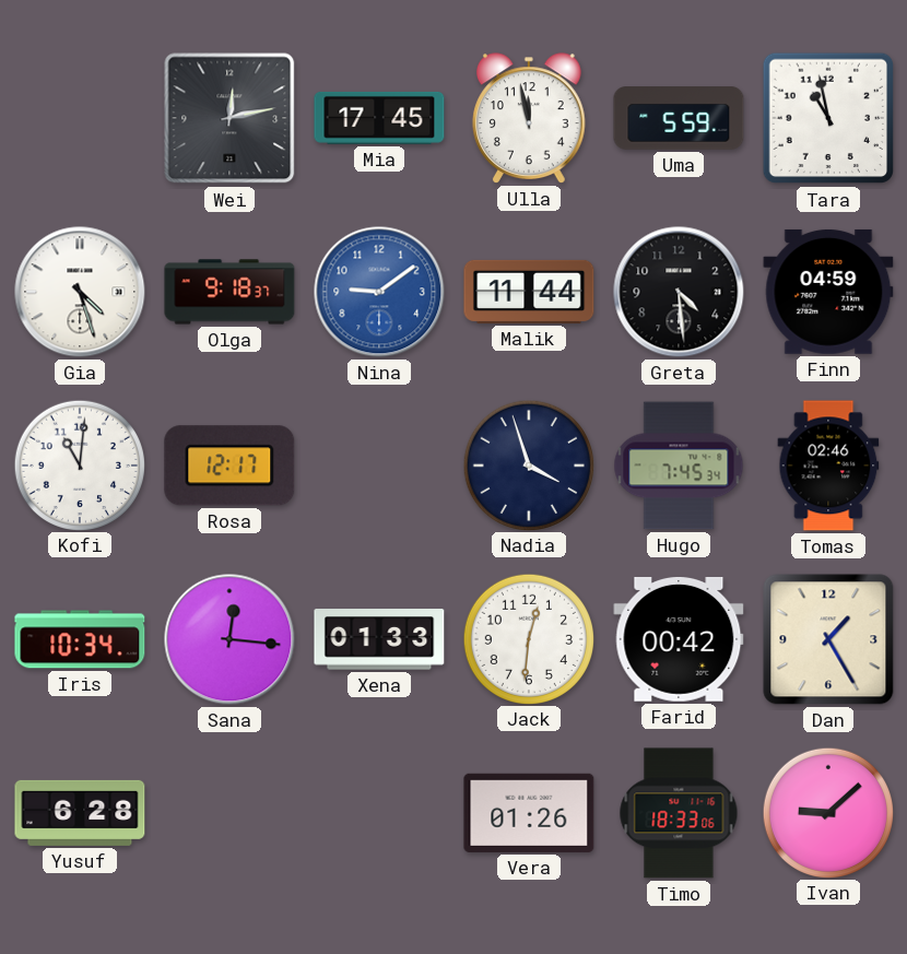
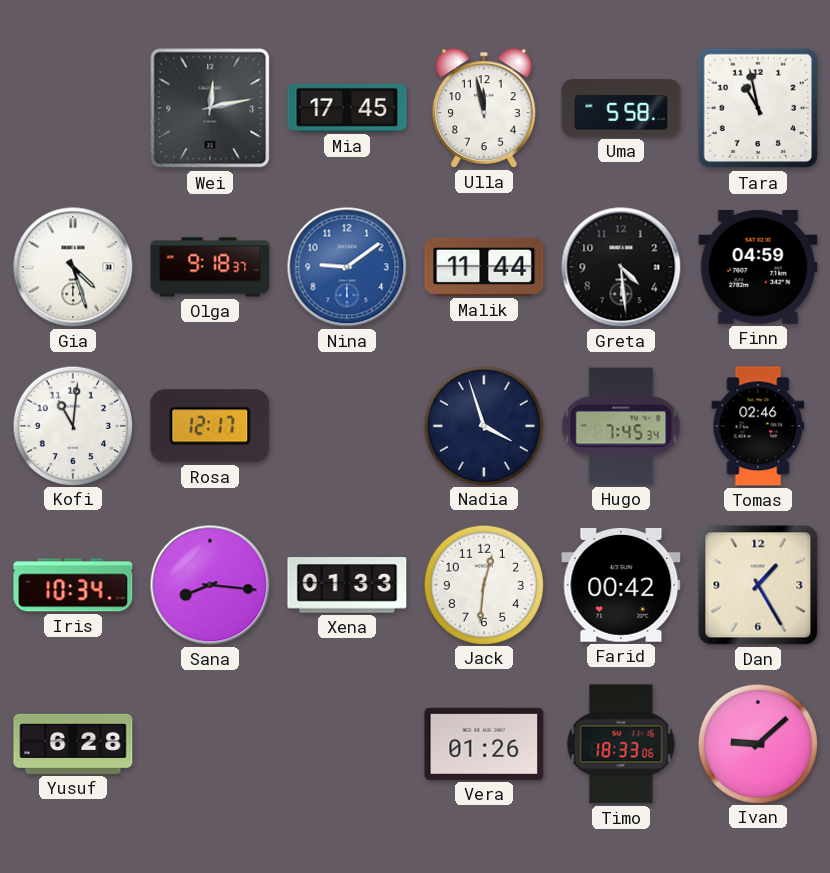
Uma: 5:59 -> 5:58
Sana: 12:16 -> 8:16
